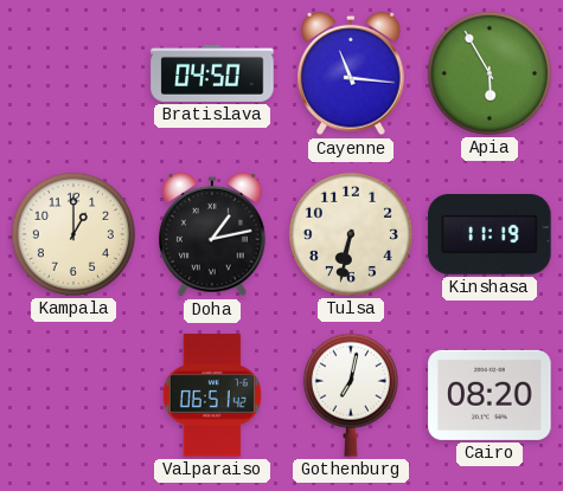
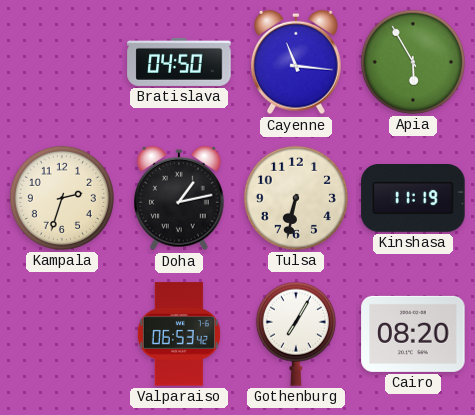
Kampala: 1:00 -> 2:33
Valparaiso: 06:51 -> 06:53
Gothenburg: 7:02 -> 7:05
